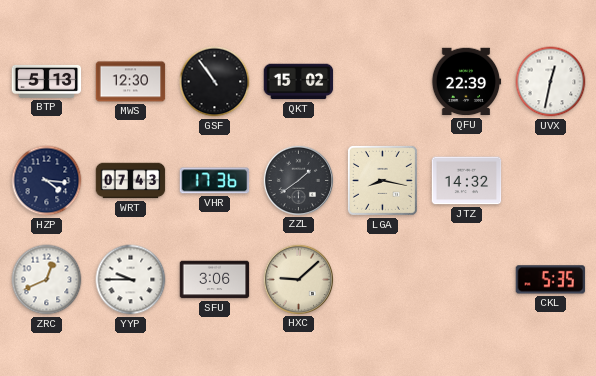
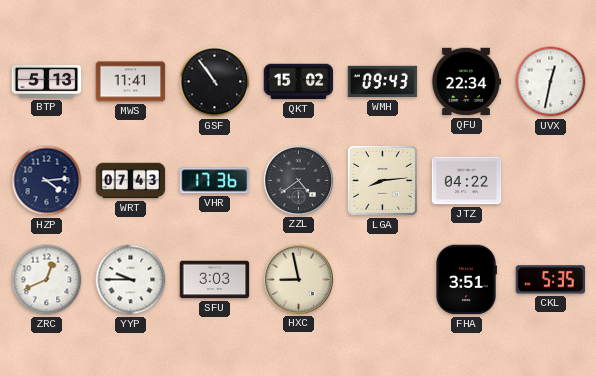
MWS: 12:30 -> 11:41
WMH: none -> 09:43
QFU: 22:39 -> 22:34
HZP: 4:16 -> 4:14
ZZL: 1:39 -> 4:39
LGA: 8:17 -> 8:14
JTZ: 14:32 -> 04:22
SFU: 3:06 -> 3:03
HXC: 9:08 -> 8:58
FHA: none -> 3:51
